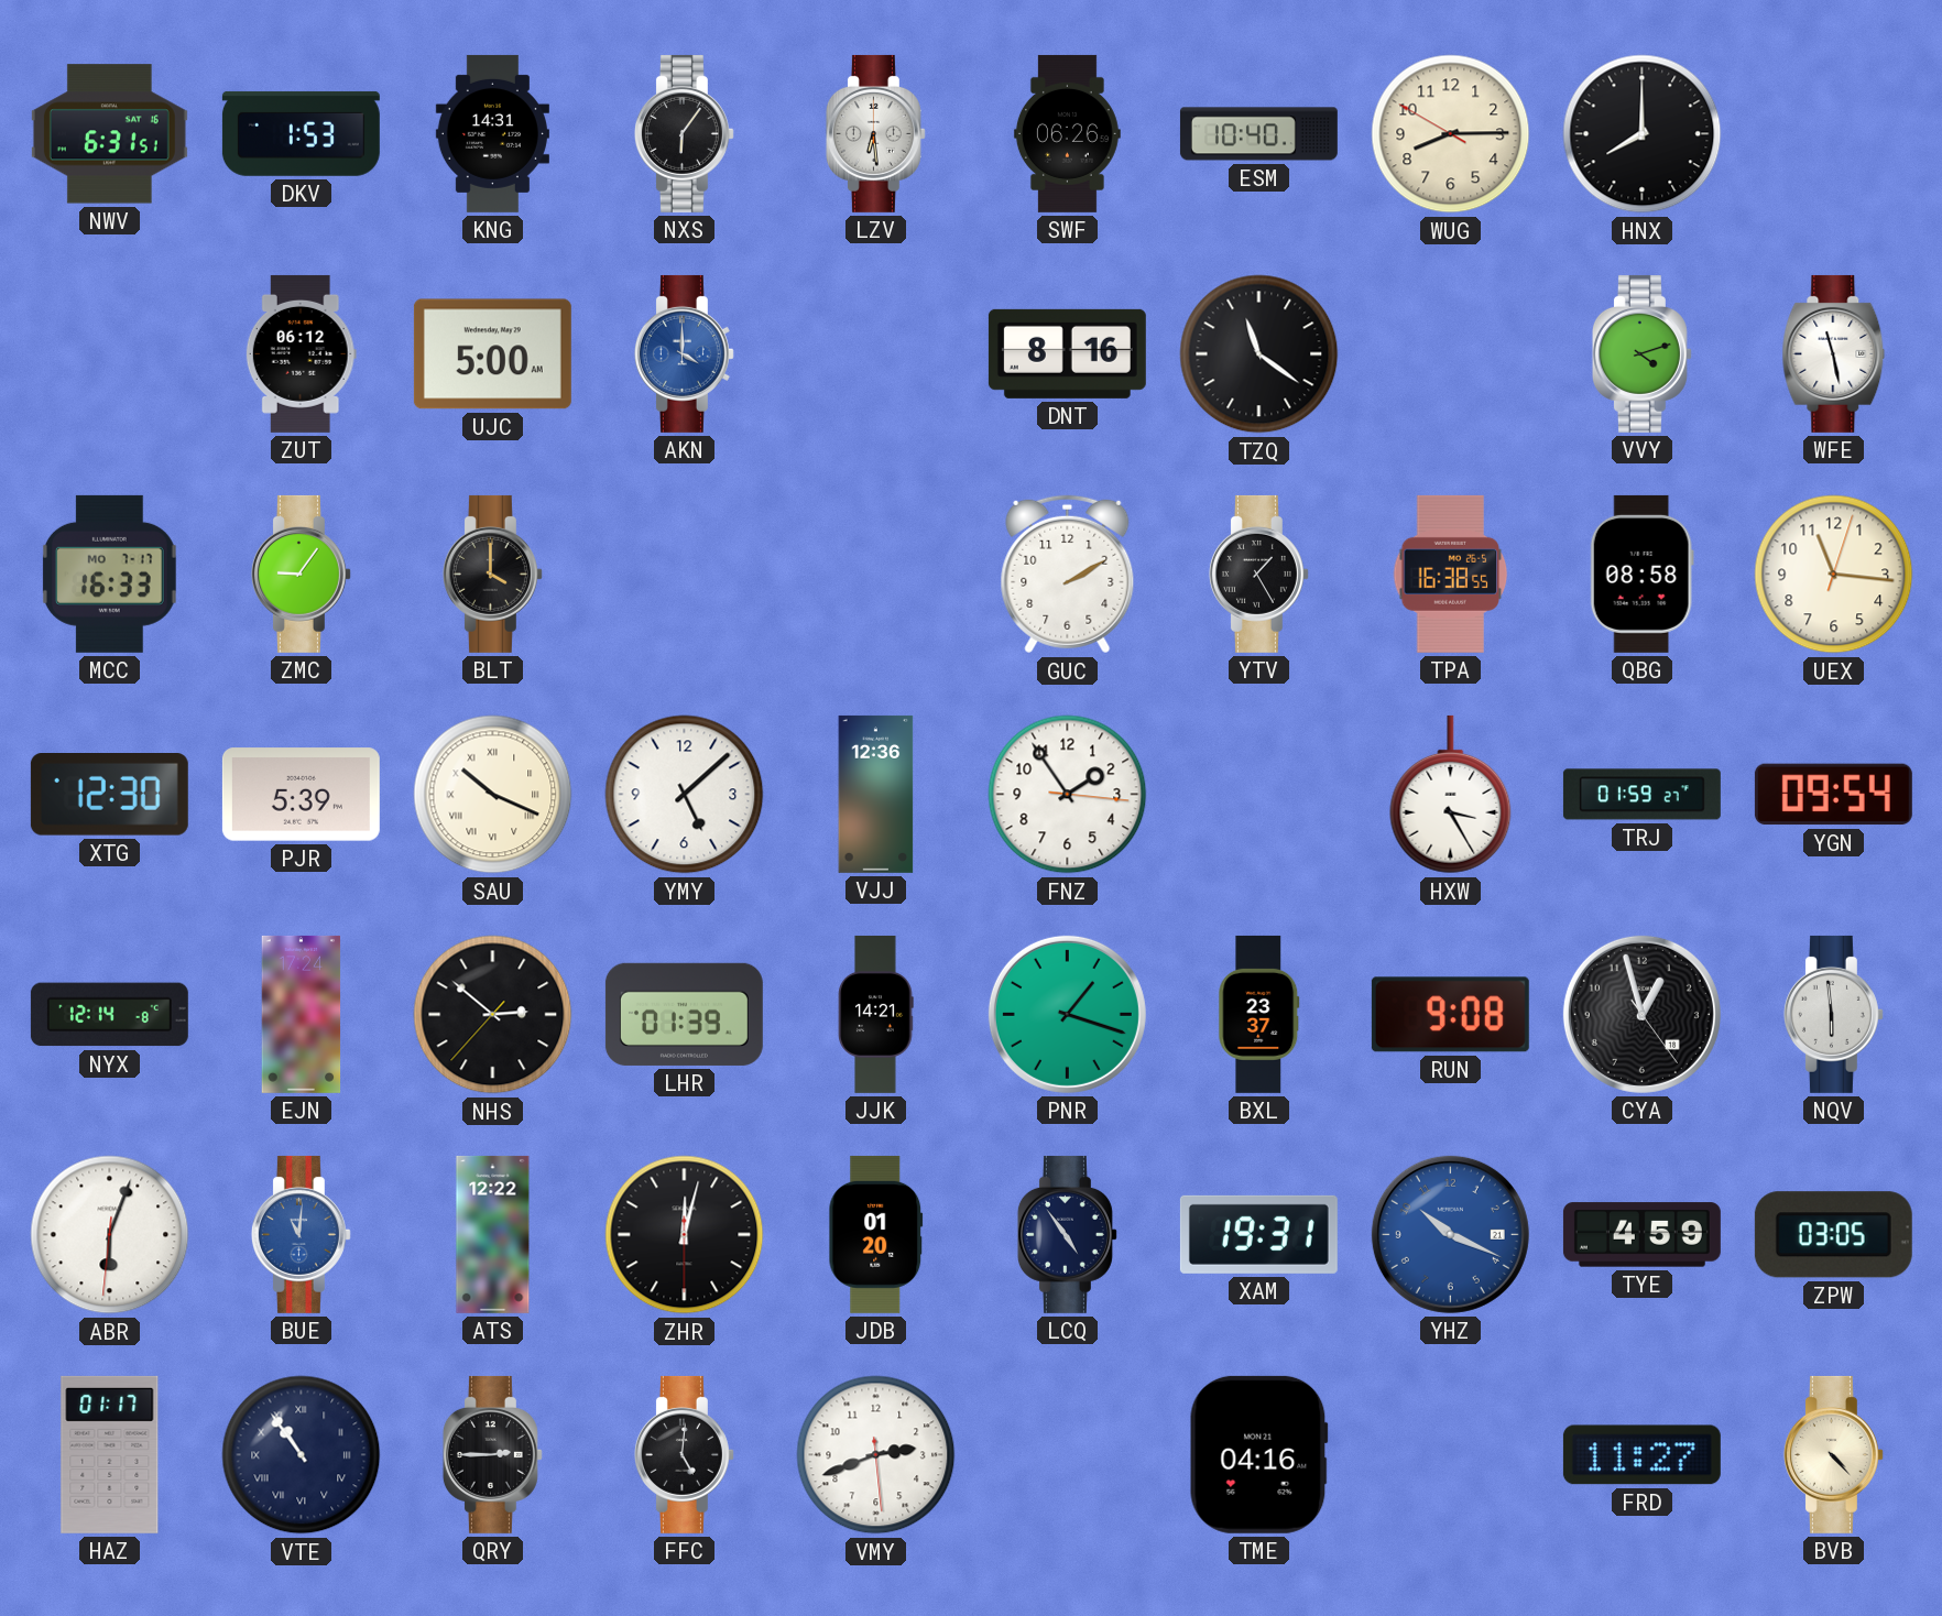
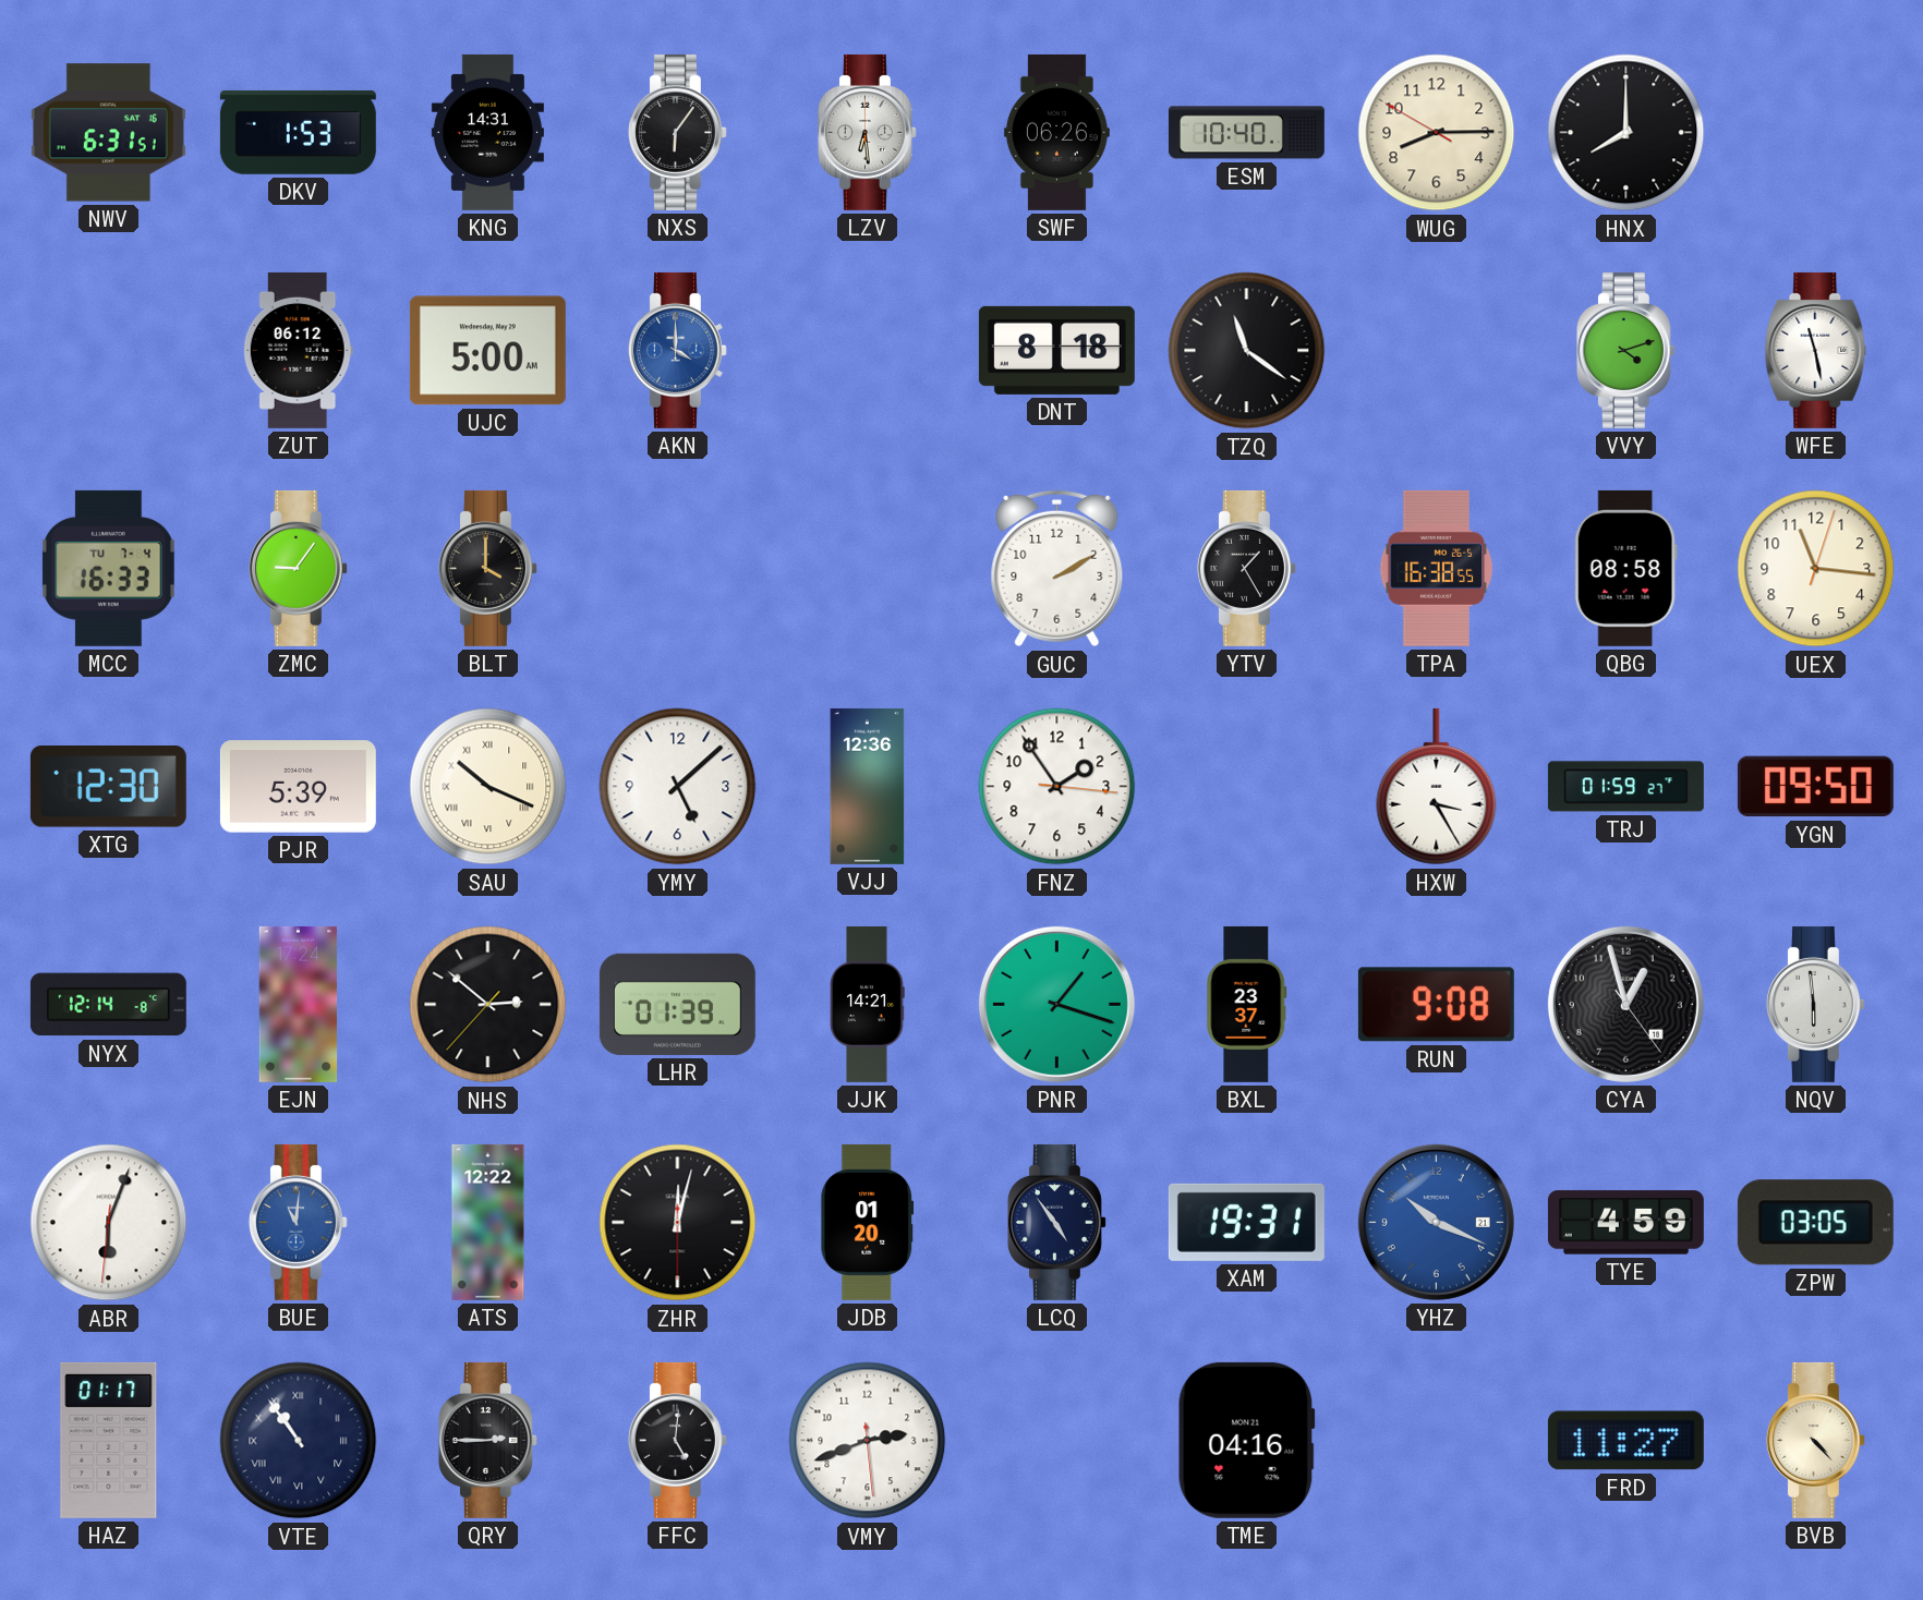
DNT: 8:16 -> 8:18
MCC date: MO 7-17 -> TU 7-4
YGN: 09:54 -> 09:50
